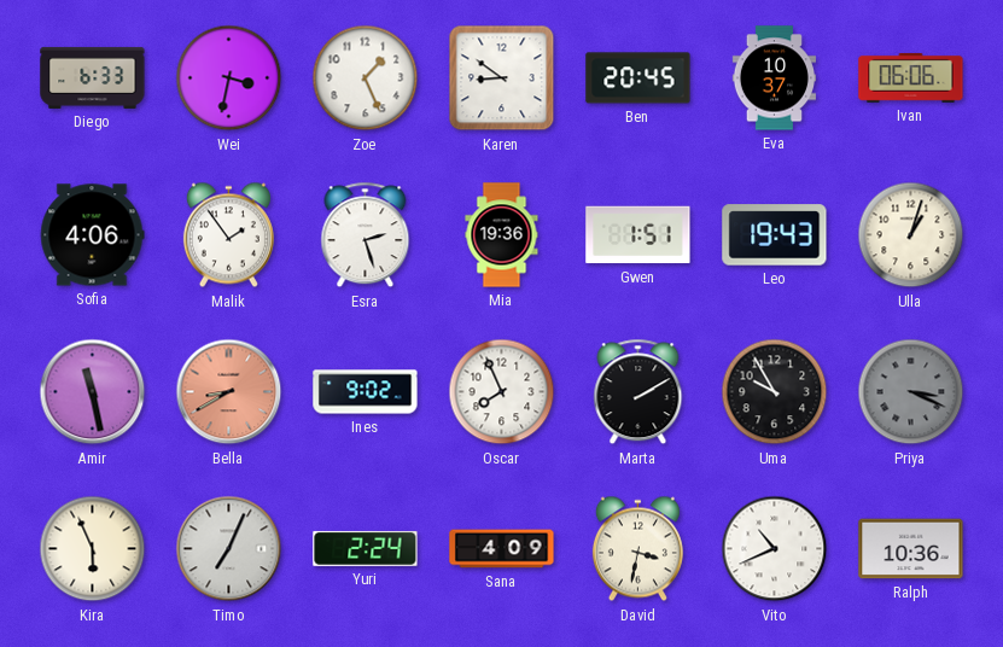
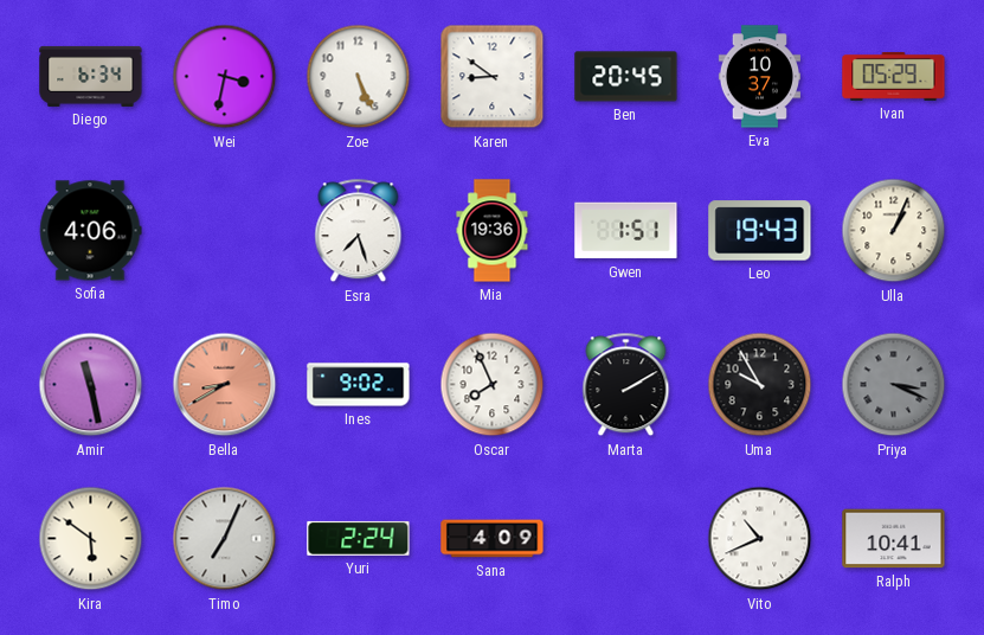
Diego: 6:33 -> 6:34
Zoe: 1:26 -> 5:26
Ivan: 06:06 -> 05:29
Malik: 1:54 -> none
Esra: 2:27 -> 7:27
Ulla: 1:03 -> 1:04
Kira: 5:56 -> 5:51
David: 3:32 -> none
Ralph: 10:36 -> 10:41
